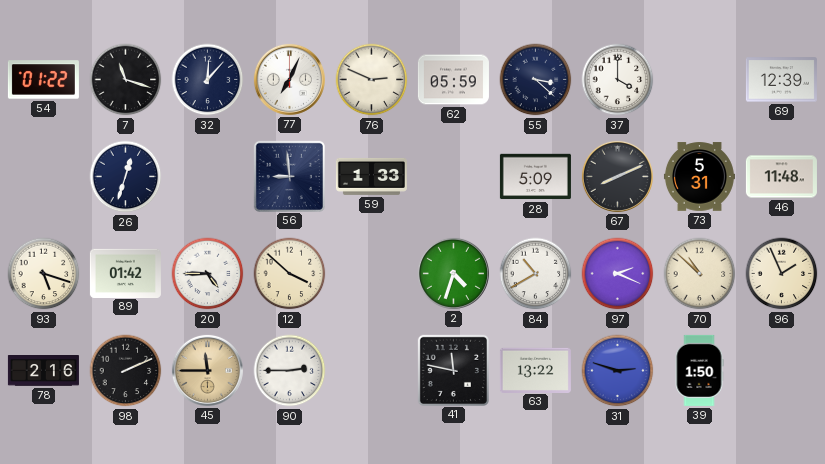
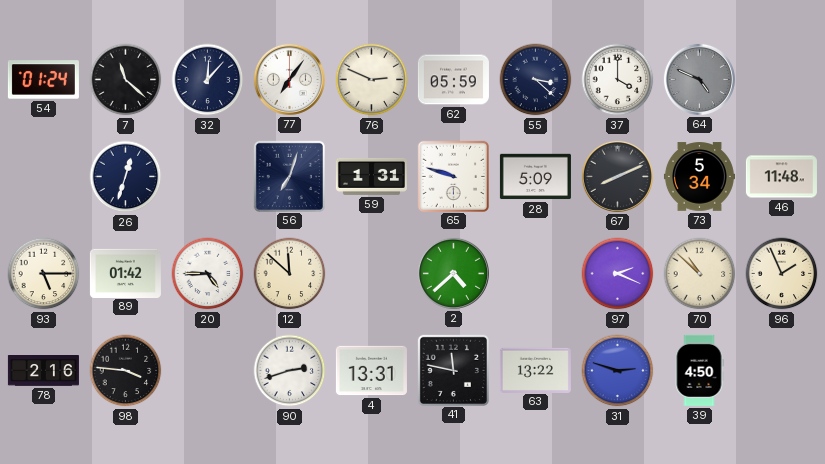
54: 01:22 -> 01:24
7: 11:18 -> 11:22
77: 7:04 -> 7:06
64: none -> 4:49
69: 12:39 -> none
56: 8:59 -> 7:03
59: 1:33 -> 1:31
65: none -> 9:48
73: 5:31 -> 5:34
93: 5:18 -> 5:15
12: 3:52 -> 11:52
2: 4:33 -> 4:38
84: 10:40 -> none
98: 2:11 -> 3:46
45: 11:45 -> none
90: 2:45 -> 2:42
4: none -> 13:31
39: 1:50 -> 4:50
